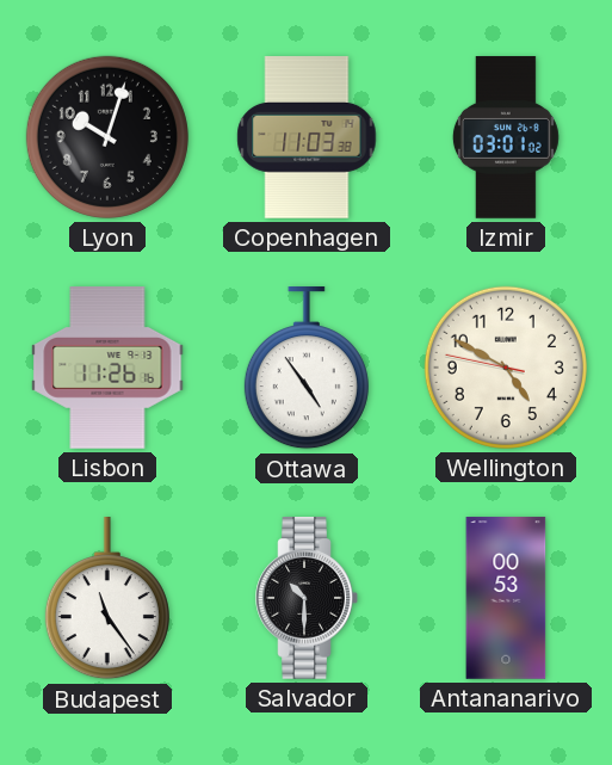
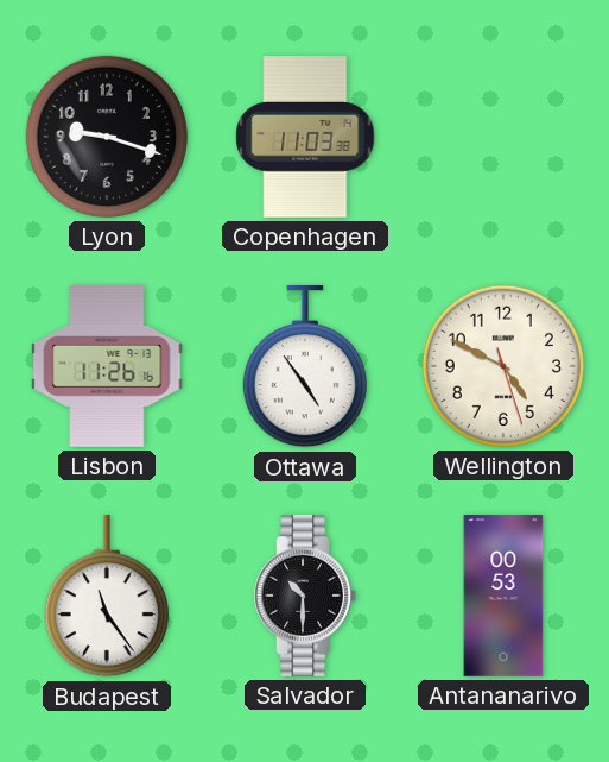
Lyon: 10:03 -> 9:18
Izmir: 03:01 -> none
Wellington: 4:49:47 -> 4:49:27
